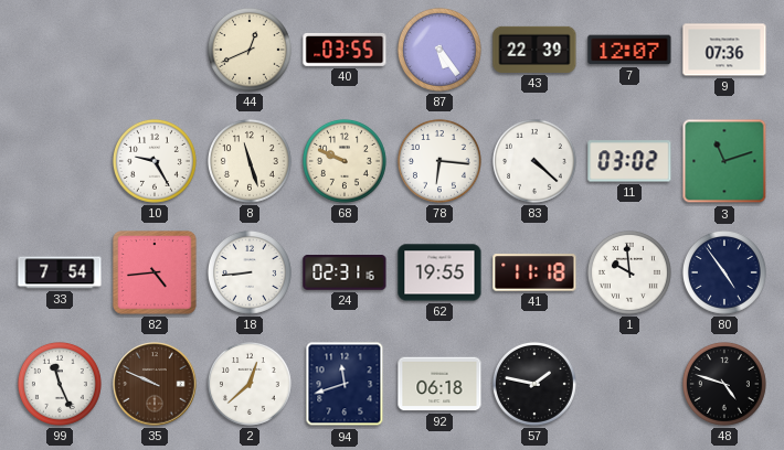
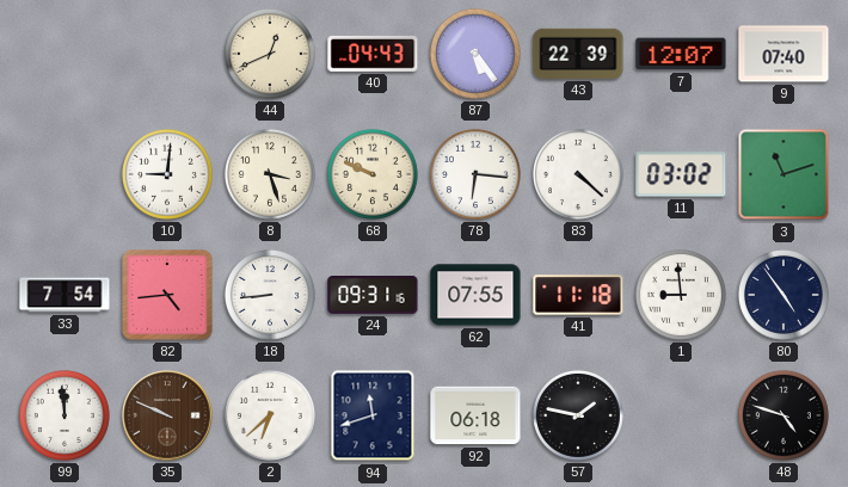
40: 03:55 -> 04:43
9: 07:36 -> 07:40
10: 9:25 -> 9:01
8: 11:27 -> 3:27
24: 02:31 -> 09:31
62: 19:55 -> 07:55
1: 9:59 -> 8:59
99: 11:26 -> 11:59
2: 12:38 -> 6:38
